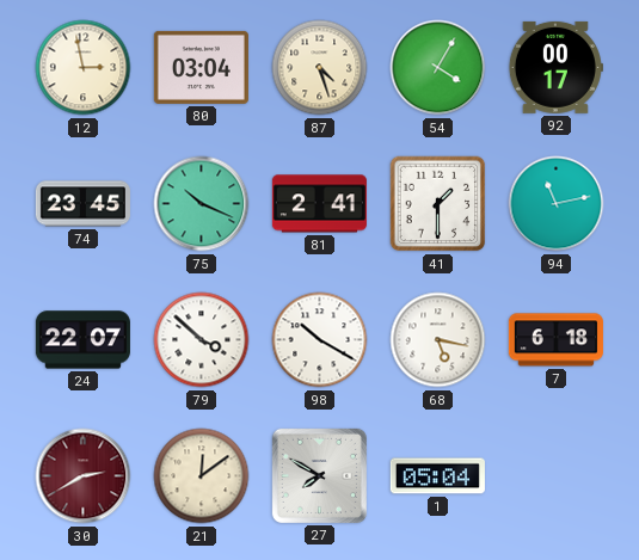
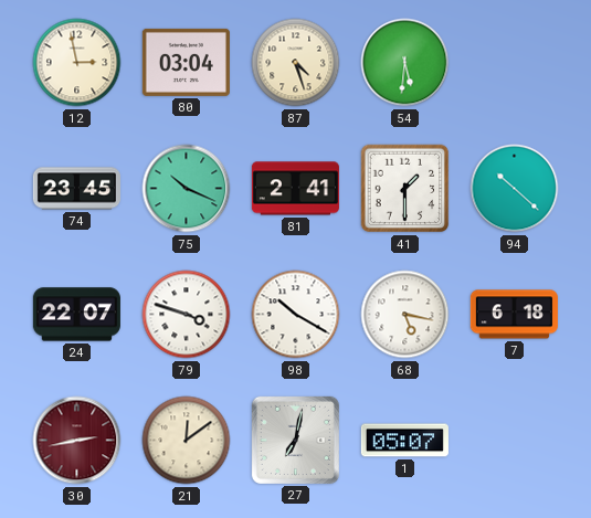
54: 4:05 -> 5:31
92: 00:17 -> none
94: 11:13 -> 10:22
79: 3:52 -> 3:48
30: 2:40 -> 2:43
27: 7:50 -> 7:02
1: 05:04 -> 05:07
